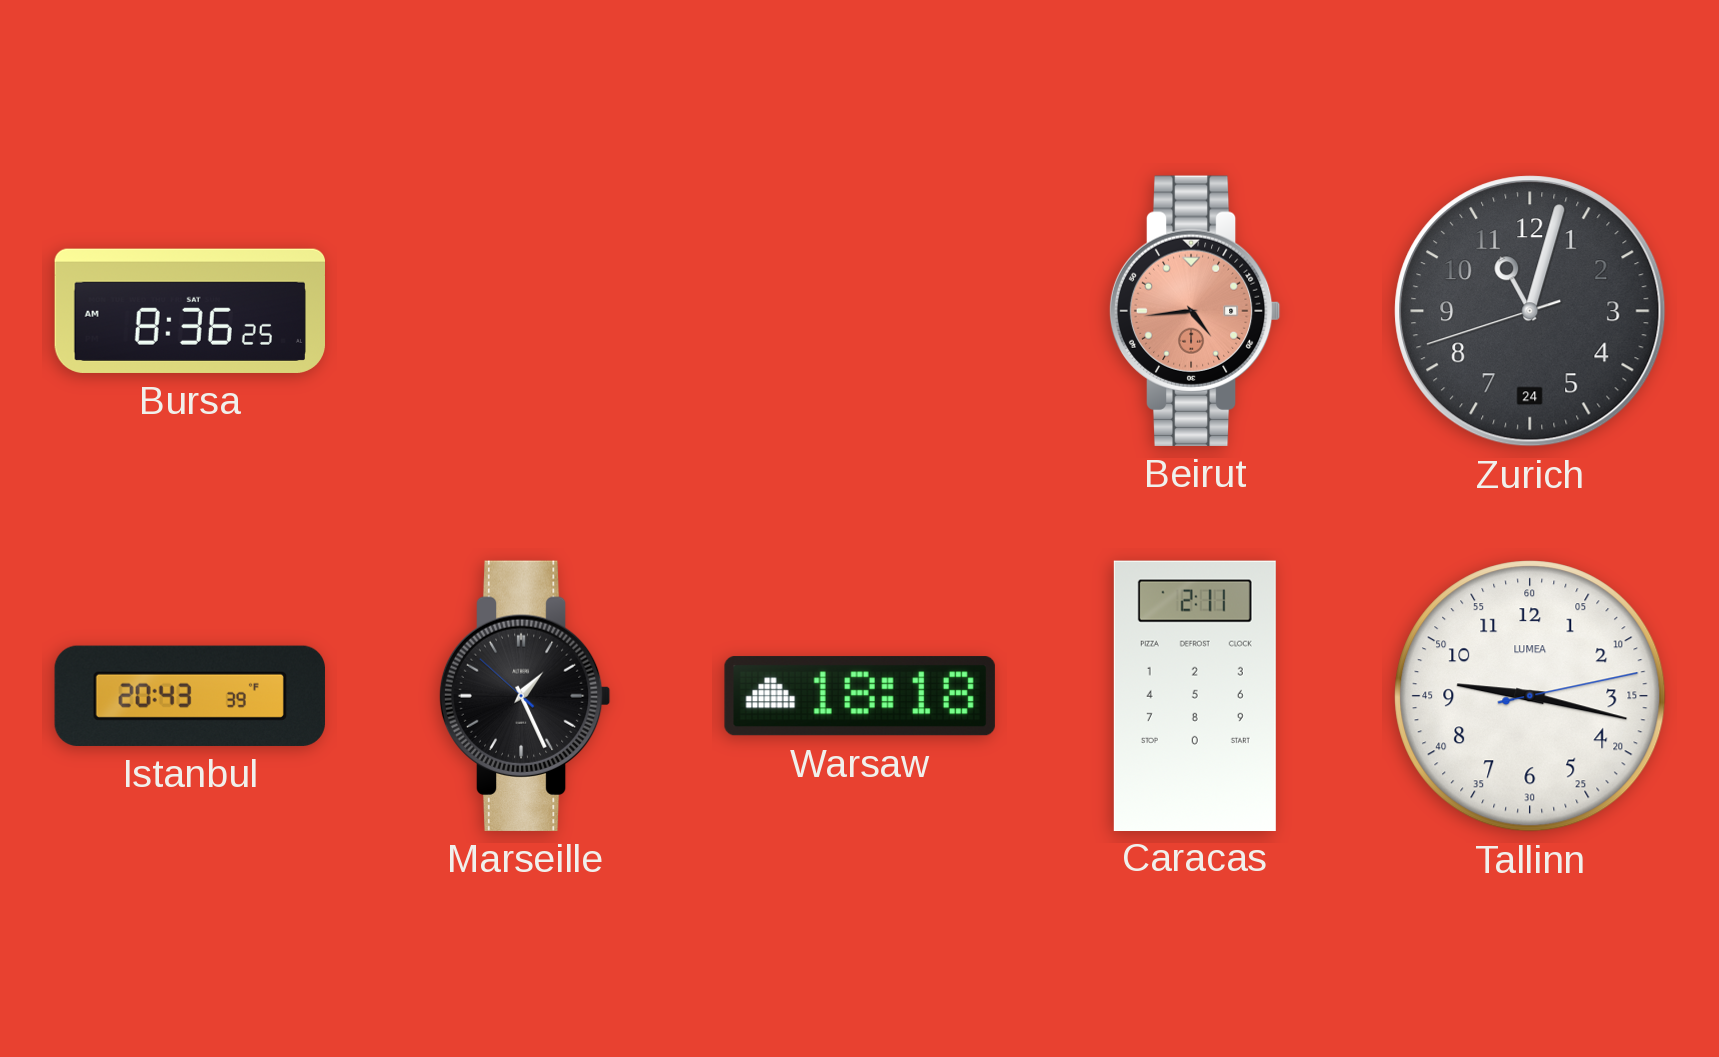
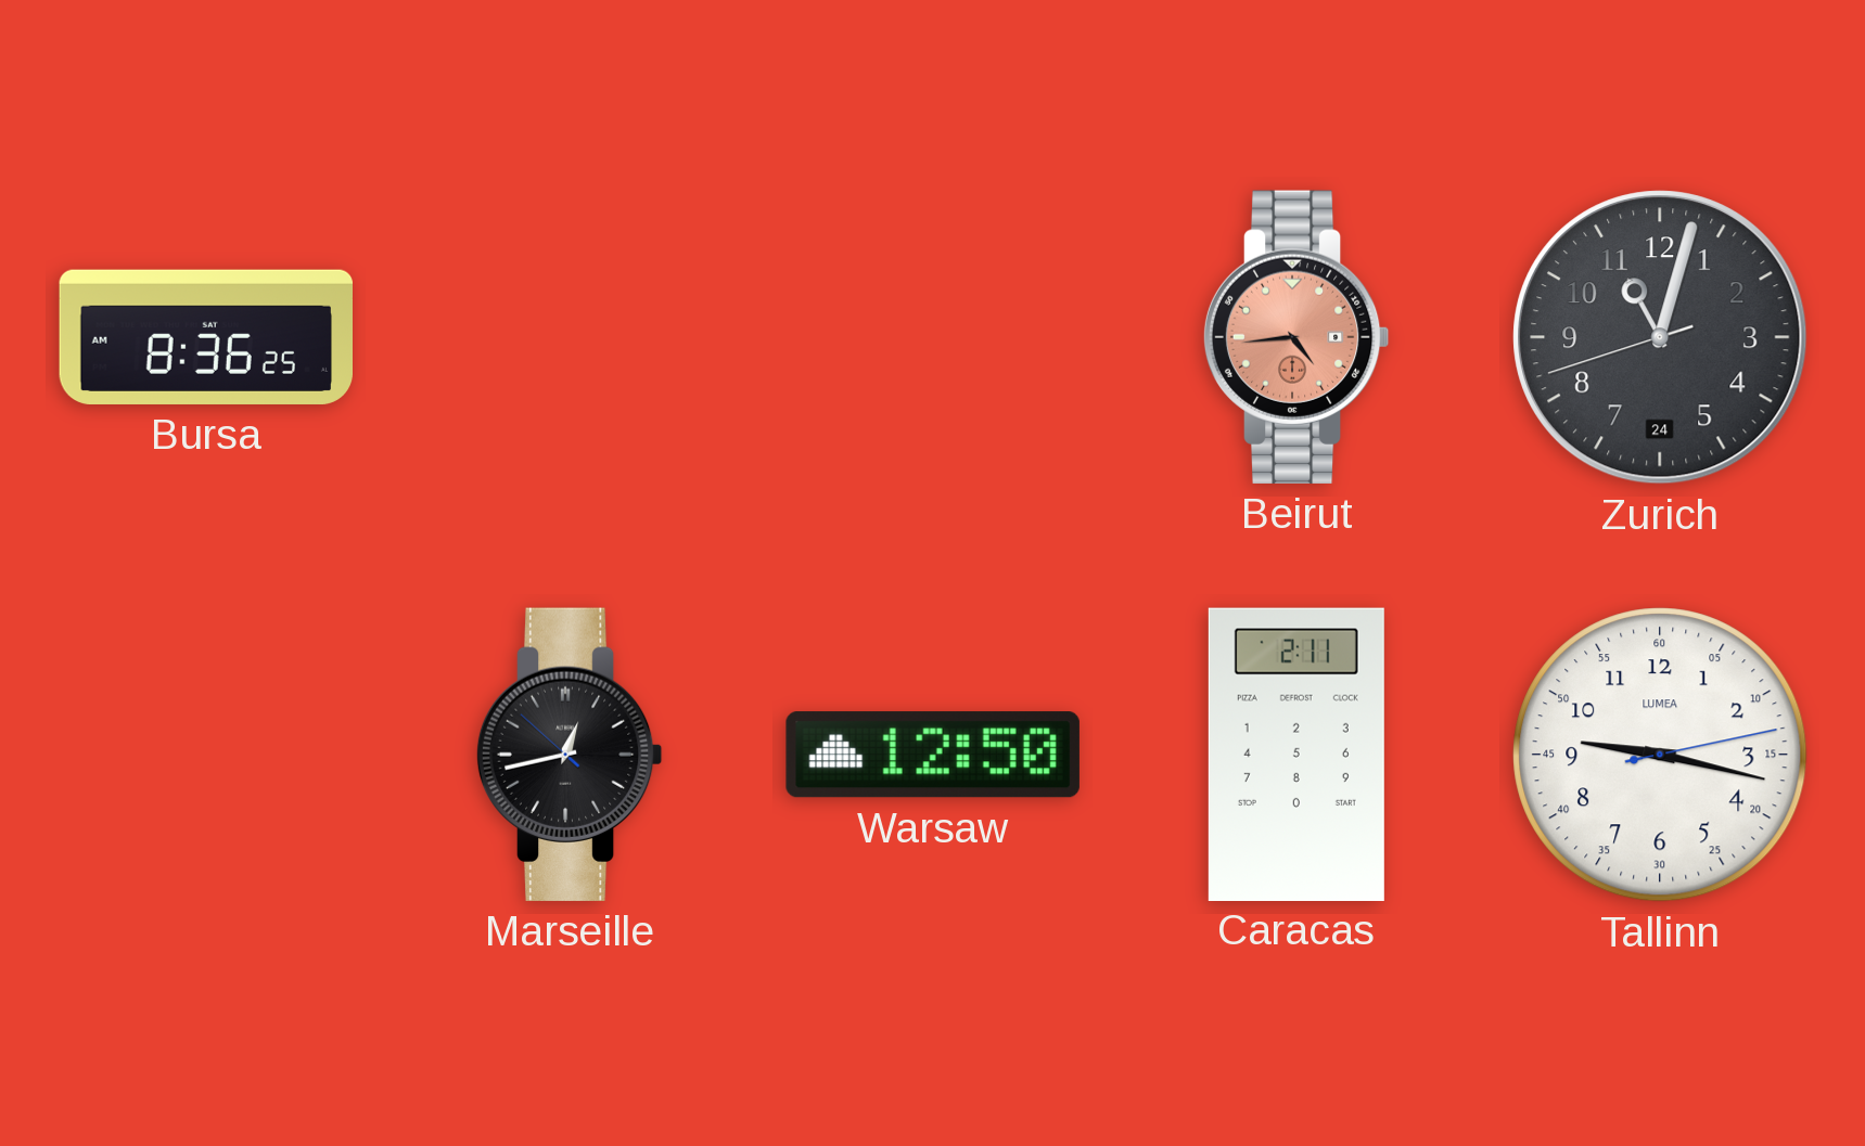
Istanbul: 20:43 -> none
Marseille: 1:25 -> 12:42
Warsaw: 18:18 -> 12:50
